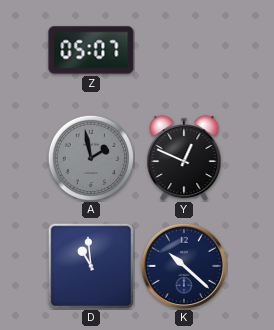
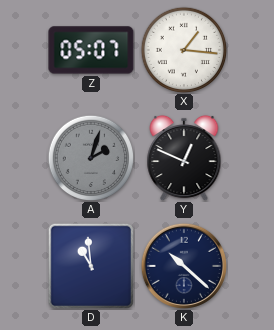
X: none -> 1:16
A: 1:58 -> 2:03
